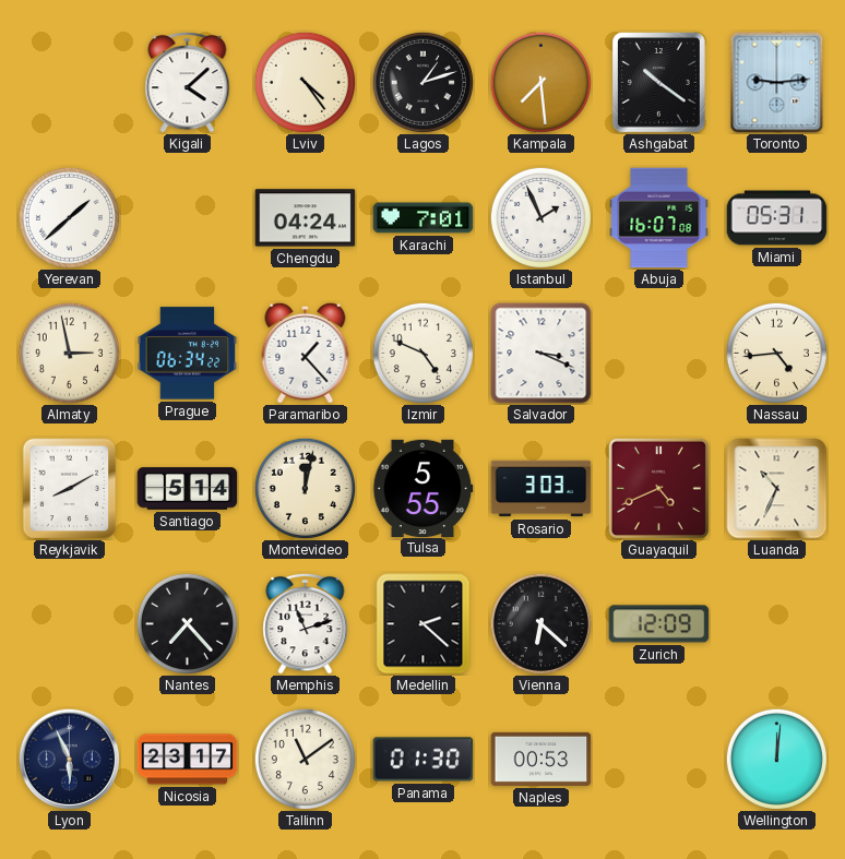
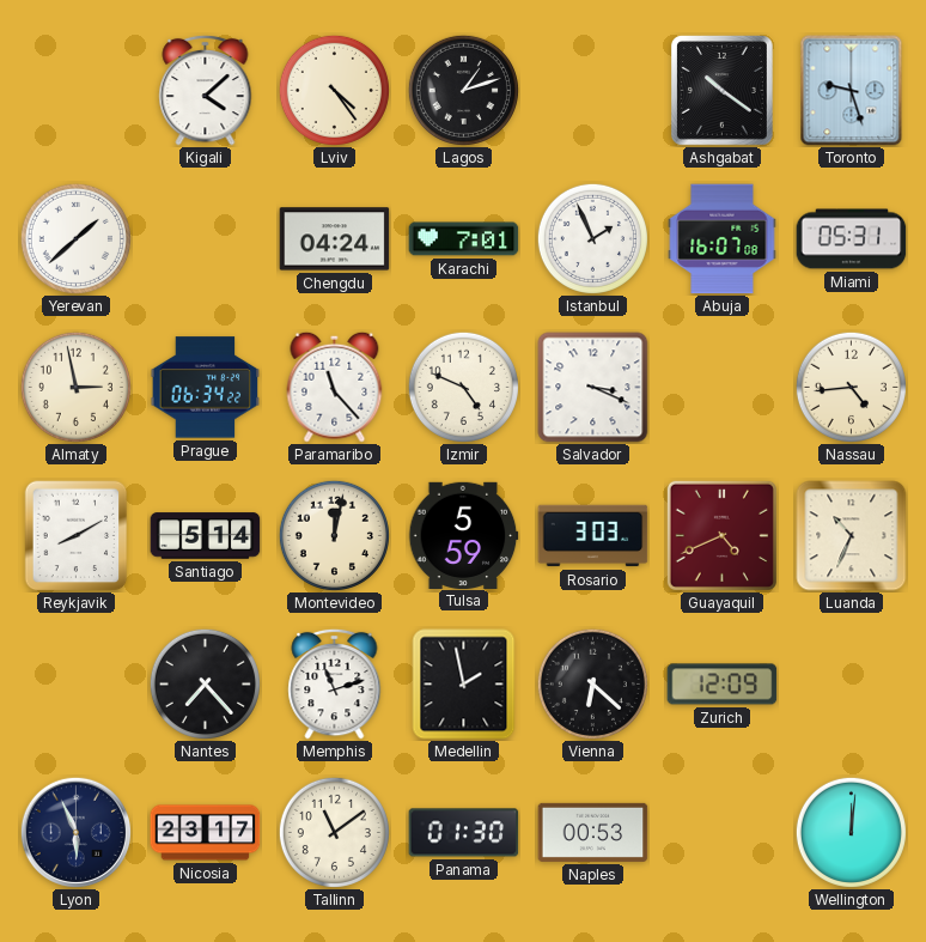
Kampala: 7:29 -> none
Toronto: 9:14 -> 9:27
Paramaribo: 1:23 -> 11:23
Tulsa: 5:55 -> 5:59
Medellin: 2:22 -> 1:58
